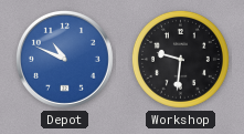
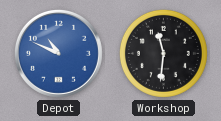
Workshop: 9:31 -> 11:31
